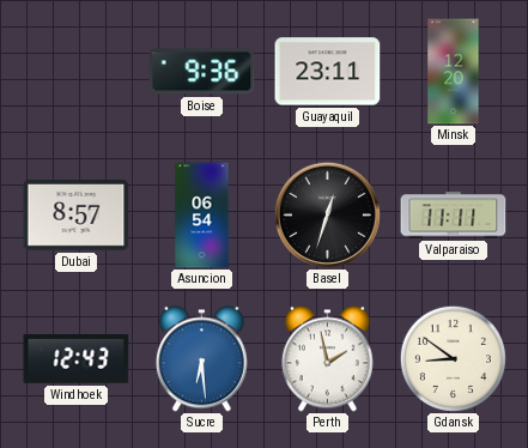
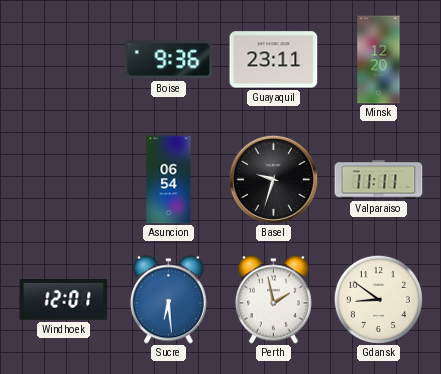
Dubai: 8:57 -> none
Basel: 12:33 -> 9:33
Windhoek: 12:43 -> 12:01
